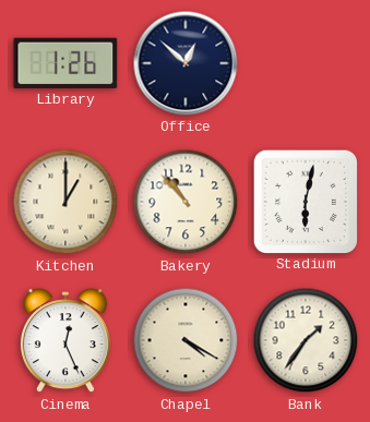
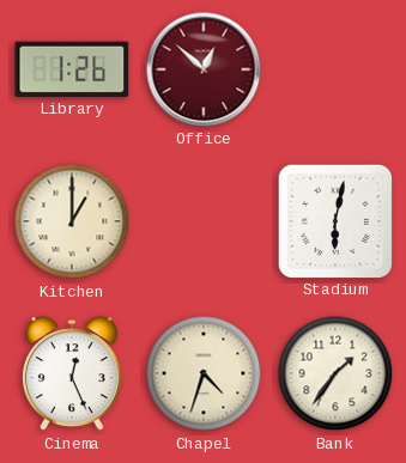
Office dial: navy -> burgundy
Bakery: 10:53 -> none
Chapel: 4:20 -> 4:33
